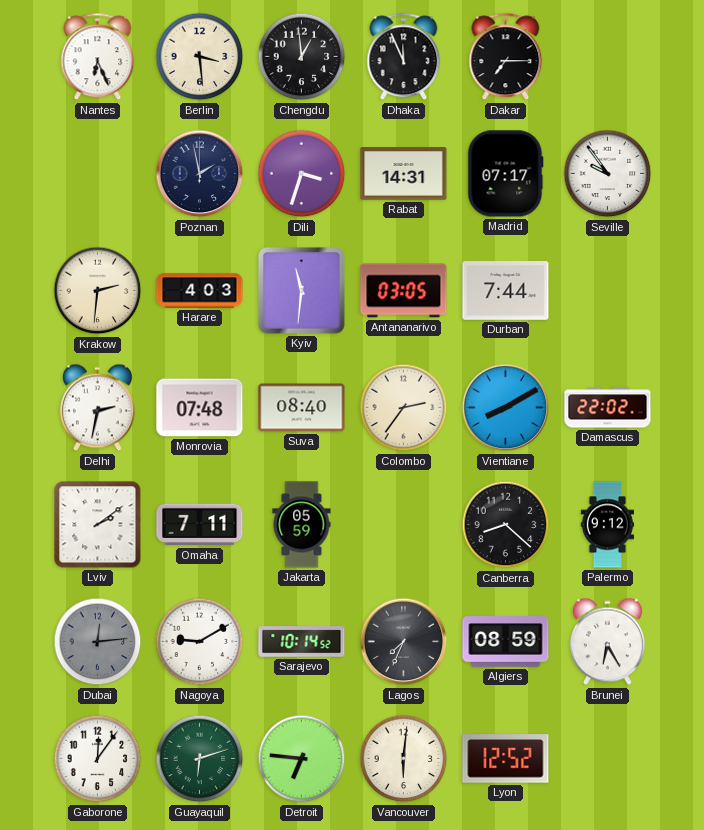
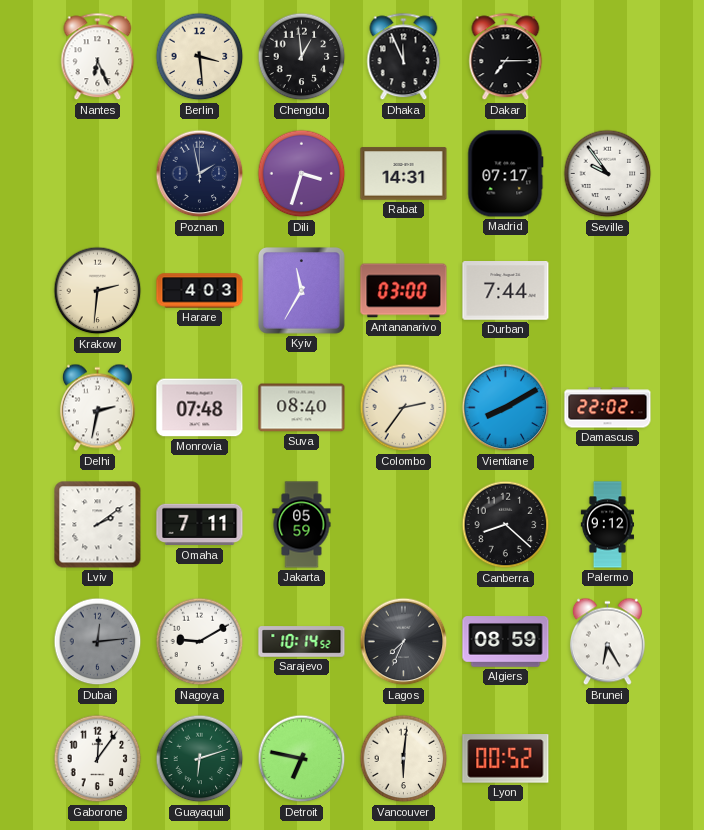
Kyiv: 11:31 -> 11:35
Antananarivo: 03:05 -> 03:00
Detroit: 6:46 -> 6:47
Lyon: 12:52 -> 00:52
